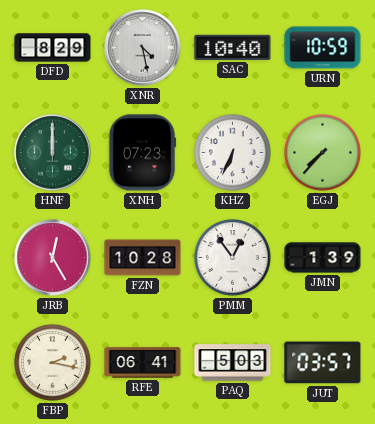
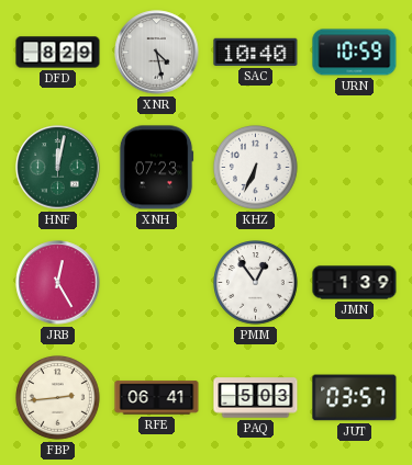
HNF: 12:00 -> 12:02
EGJ: 7:37 -> none
FZN: 10:28 -> none
FBP: 2:17 -> 2:44
